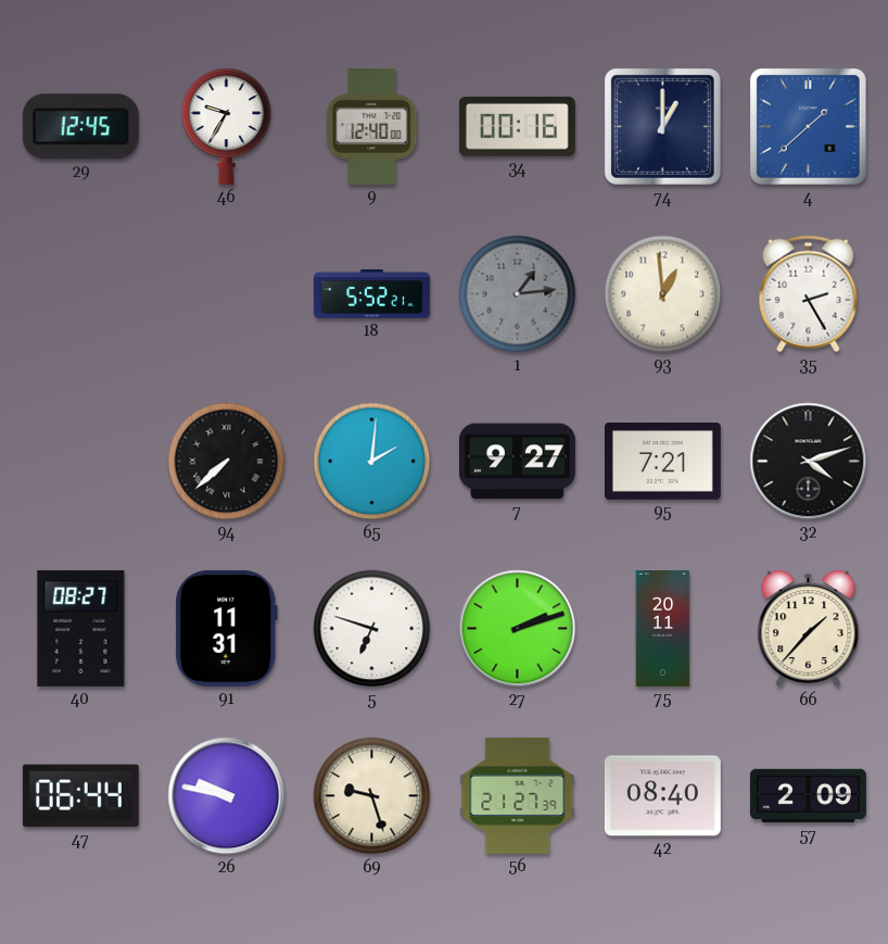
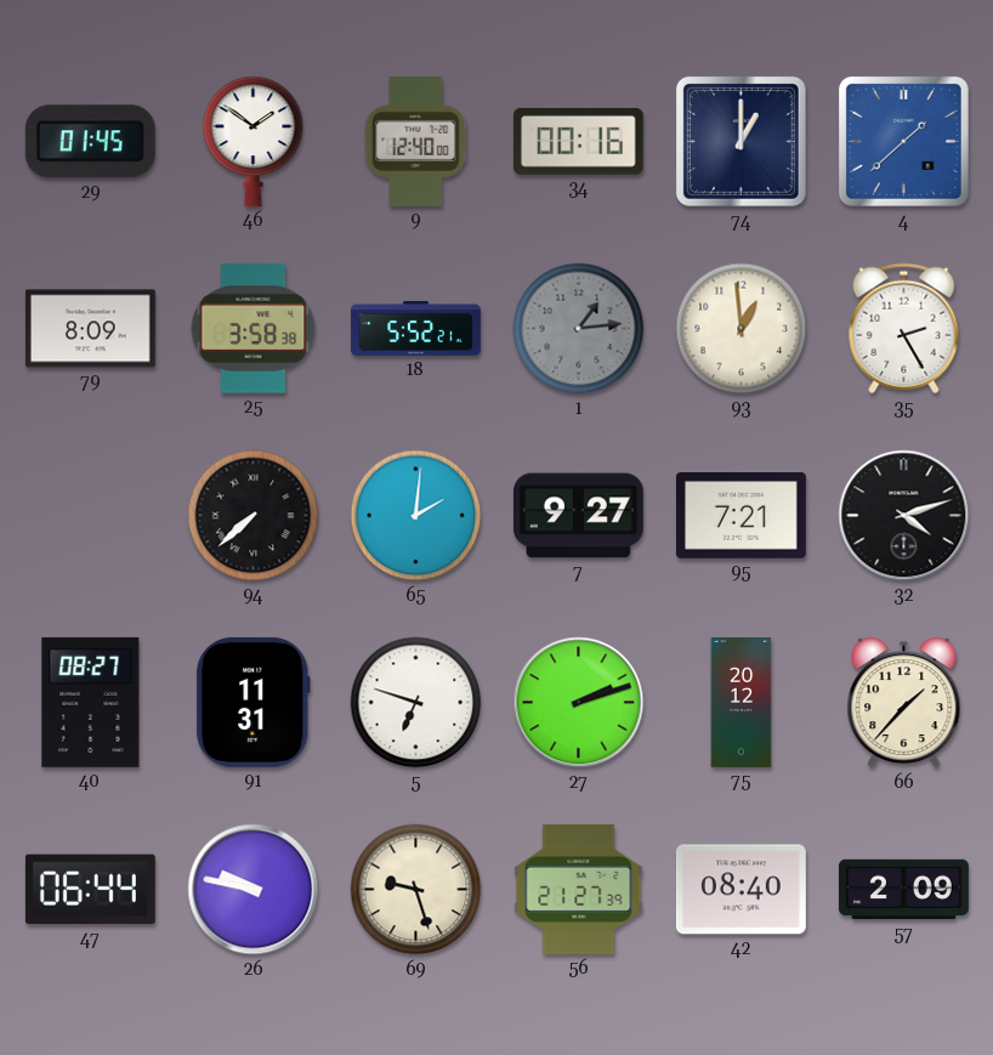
29: 12:45 -> 01:45
46: 9:35 -> 1:51
79: none -> 8:09
25: none -> 3:58
75: 20:11 -> 20:12
